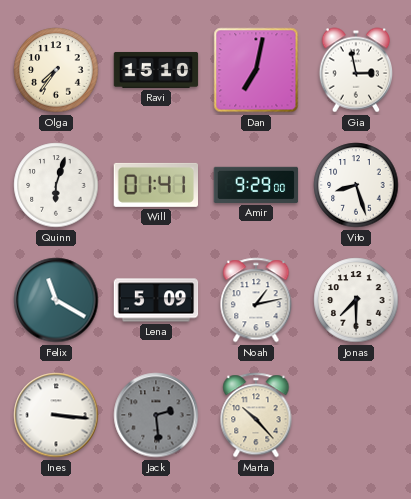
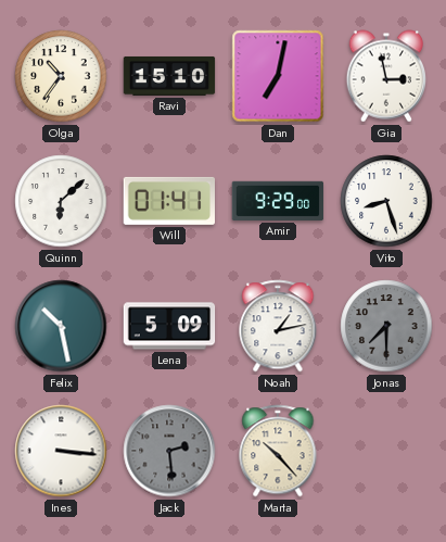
Olga: 7:36 -> 10:36
Quinn: 6:03 -> 6:08
Felix: 11:20 -> 10:28
Jonas dial: white -> grey
